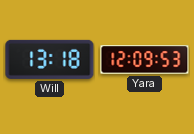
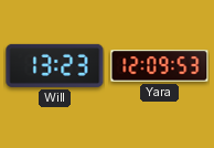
Will: 13:18 -> 13:23
